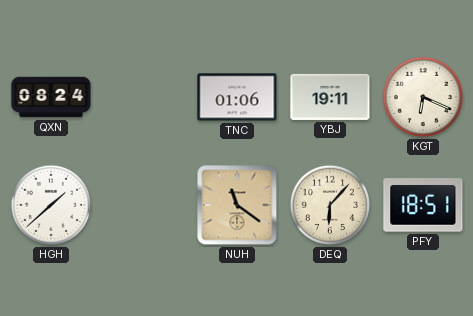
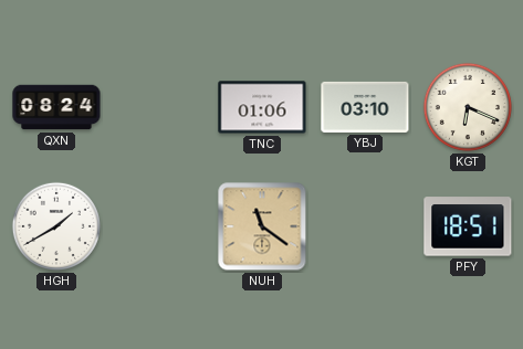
YBJ: 19:11 -> 03:10
HGH: 1:38 -> 1:40
DEQ: 6:07 -> none
